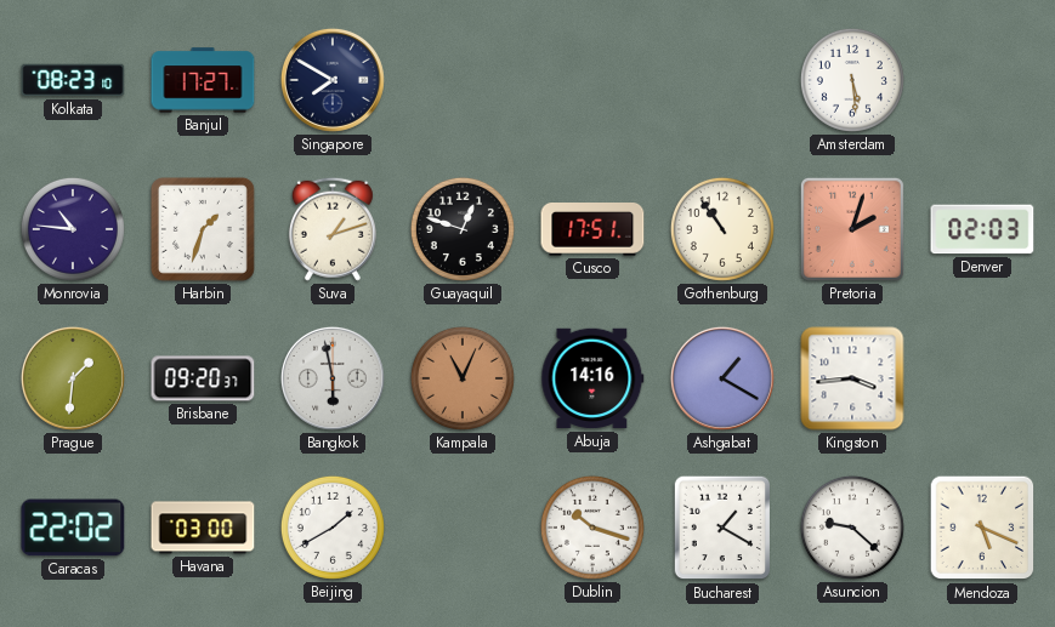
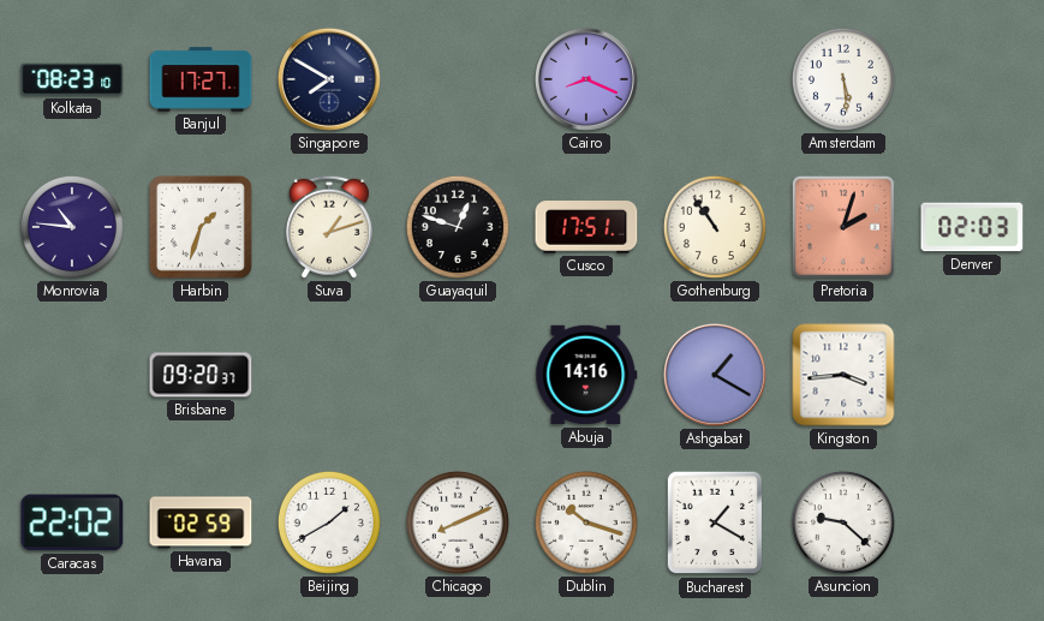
Cairo: none -> 8:19
Prague: 1:31 -> none
Bangkok: 5:58 -> none
Kampala: 11:04 -> none
Havana: 03:00 -> 02:59
Chicago: none -> 8:11
Mendoza: 5:19 -> none
